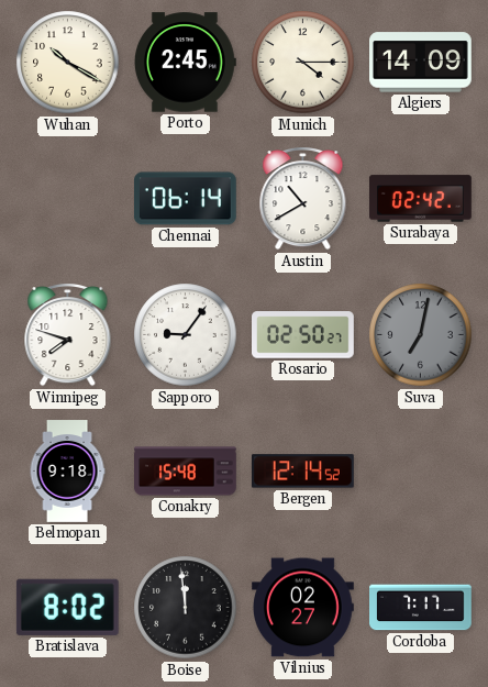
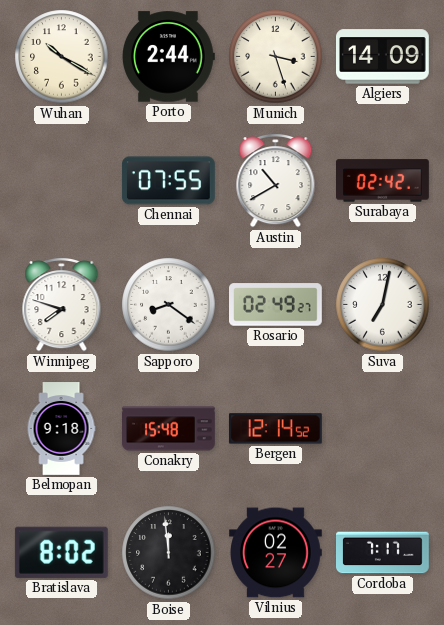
Porto: 2:45 -> 2:44
Munich: 4:15 -> 3:27
Chennai: 06:14 -> 07:55
Sapporo: 9:06 -> 8:21
Rosario: 02:50 -> 02:49
Suva dial: grey -> white
